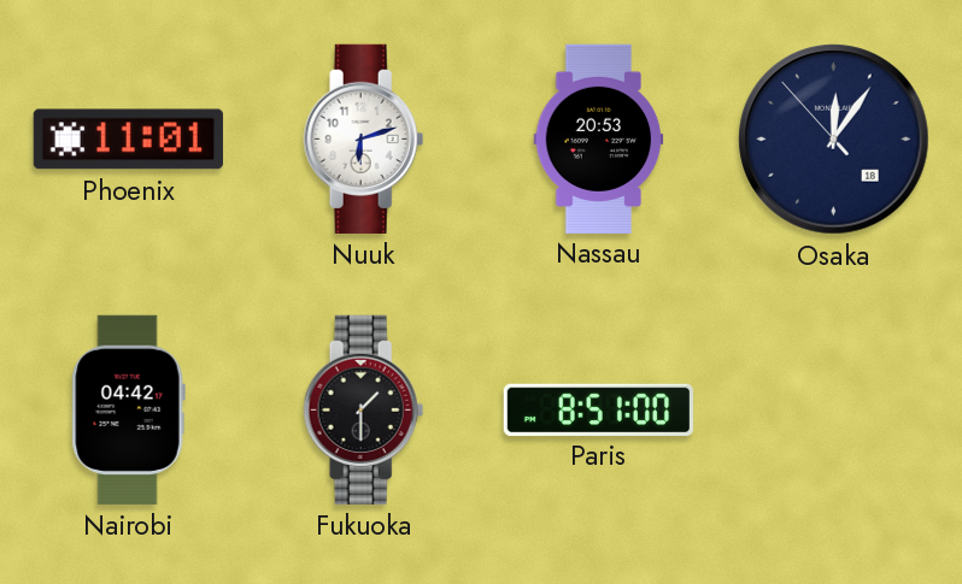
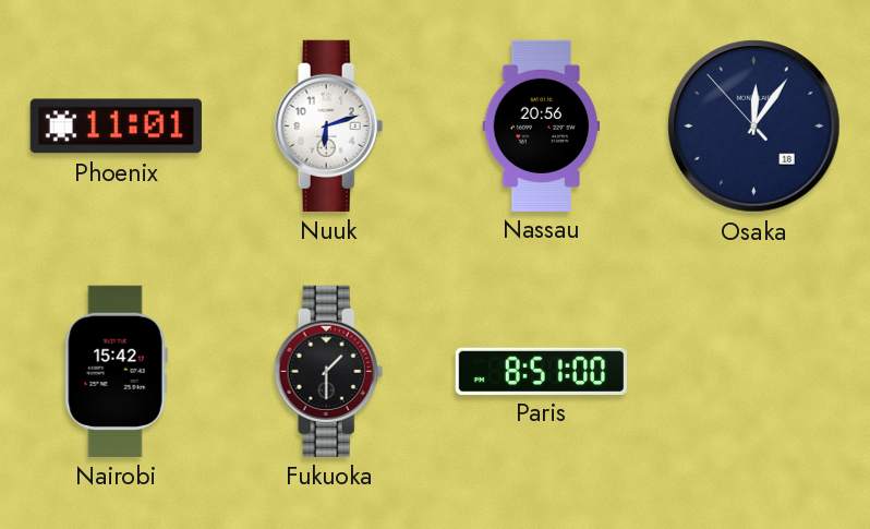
Nassau: 20:53 -> 20:56
Nairobi: 04:42 -> 15:42
